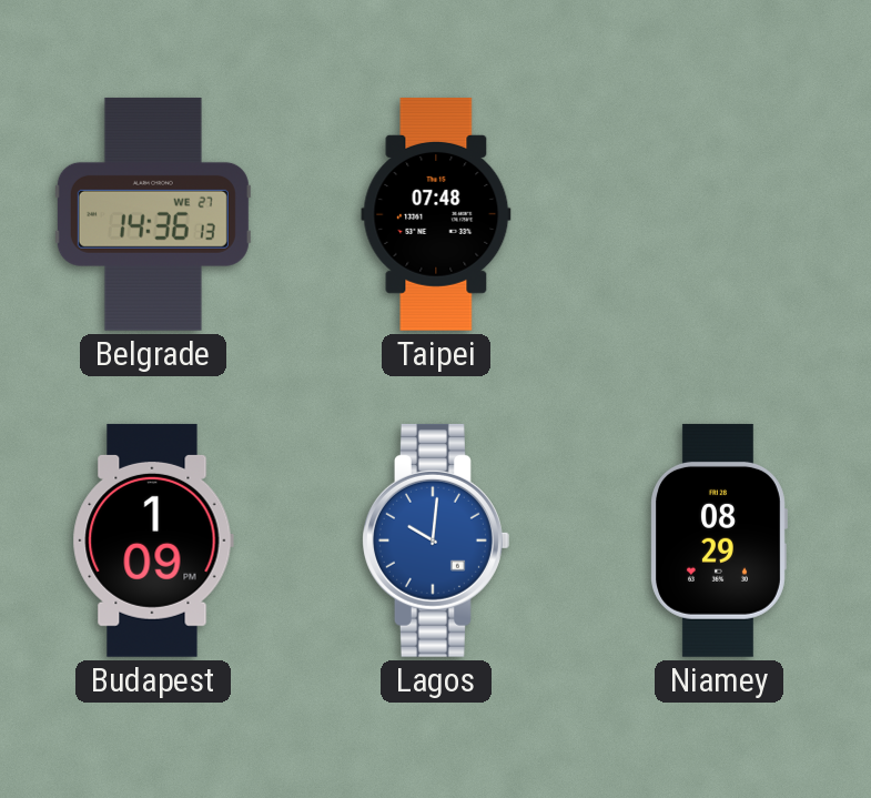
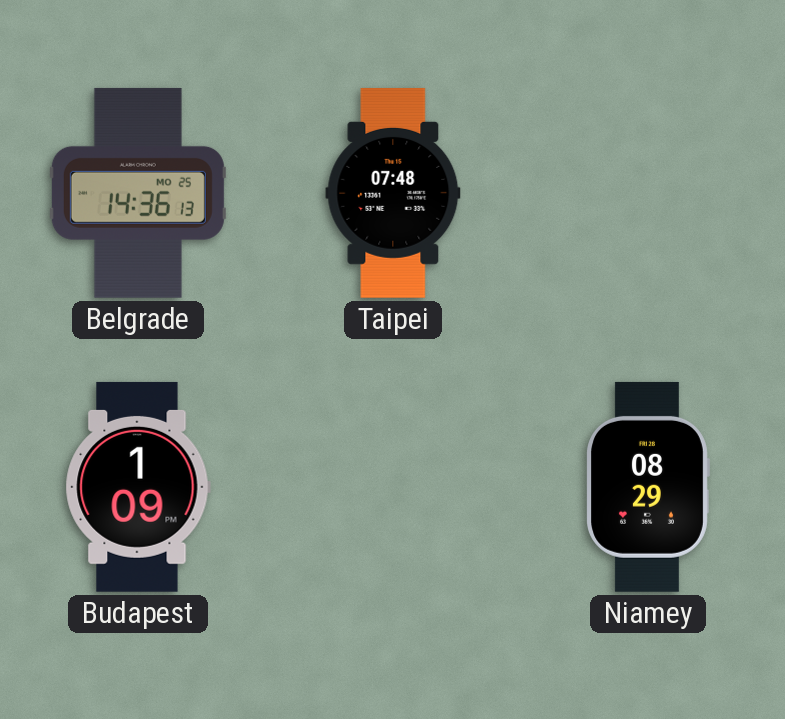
Belgrade date: WE 27 -> MO 25
Lagos: 10:01 -> none
